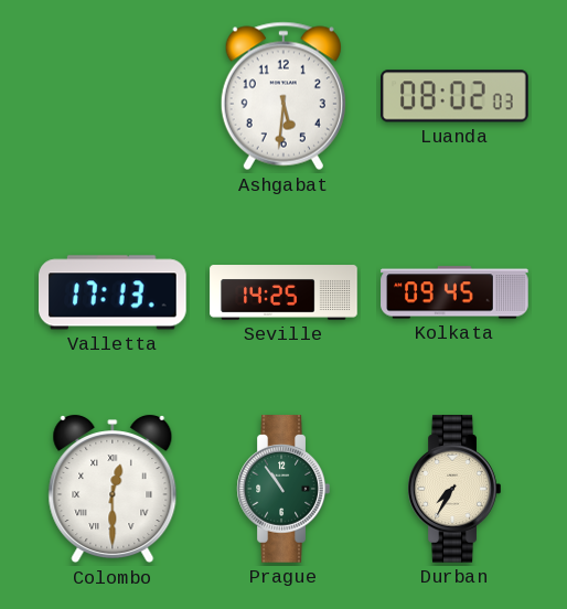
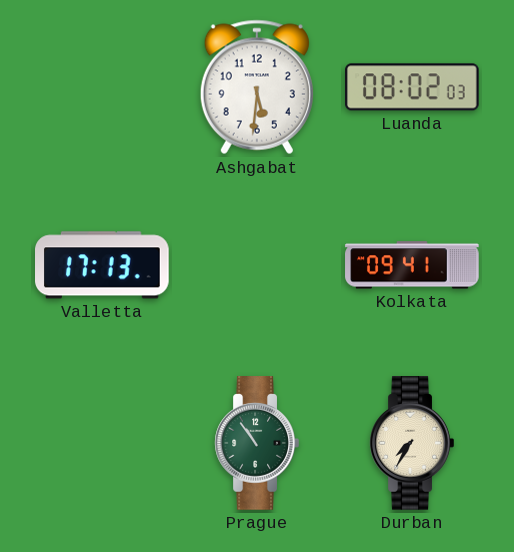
Seville: 14:25 -> none
Kolkata: 09:45 -> 09:41
Colombo: 12:30 -> none
